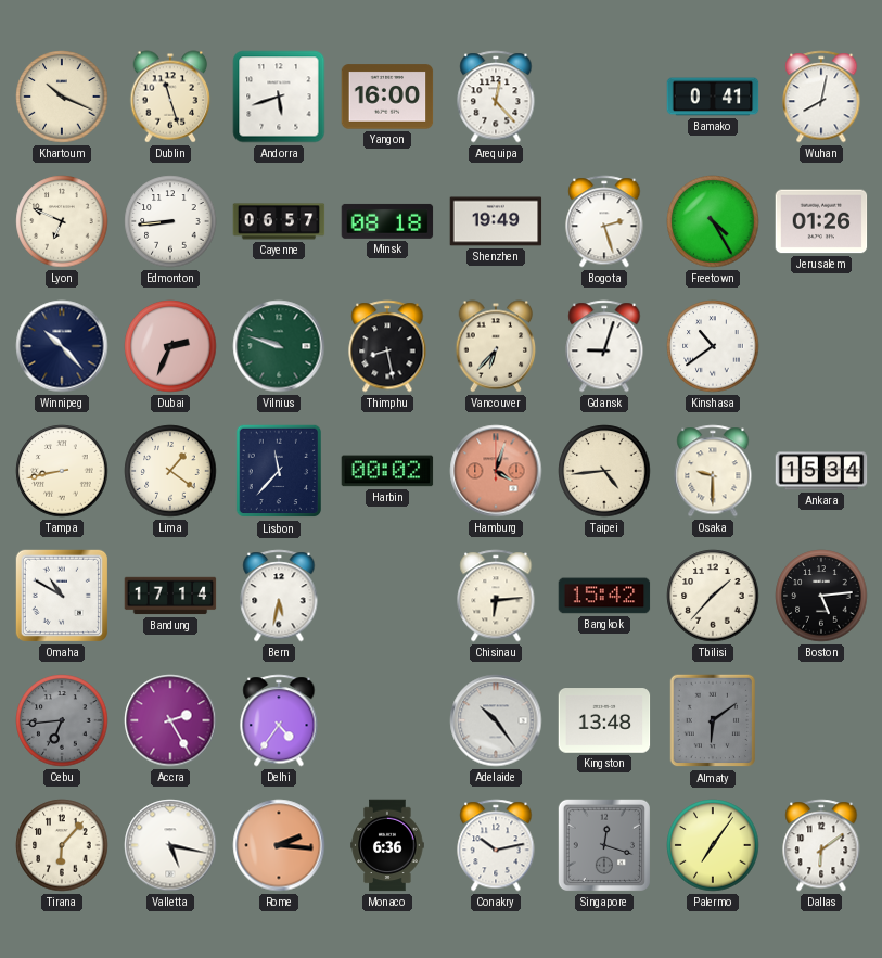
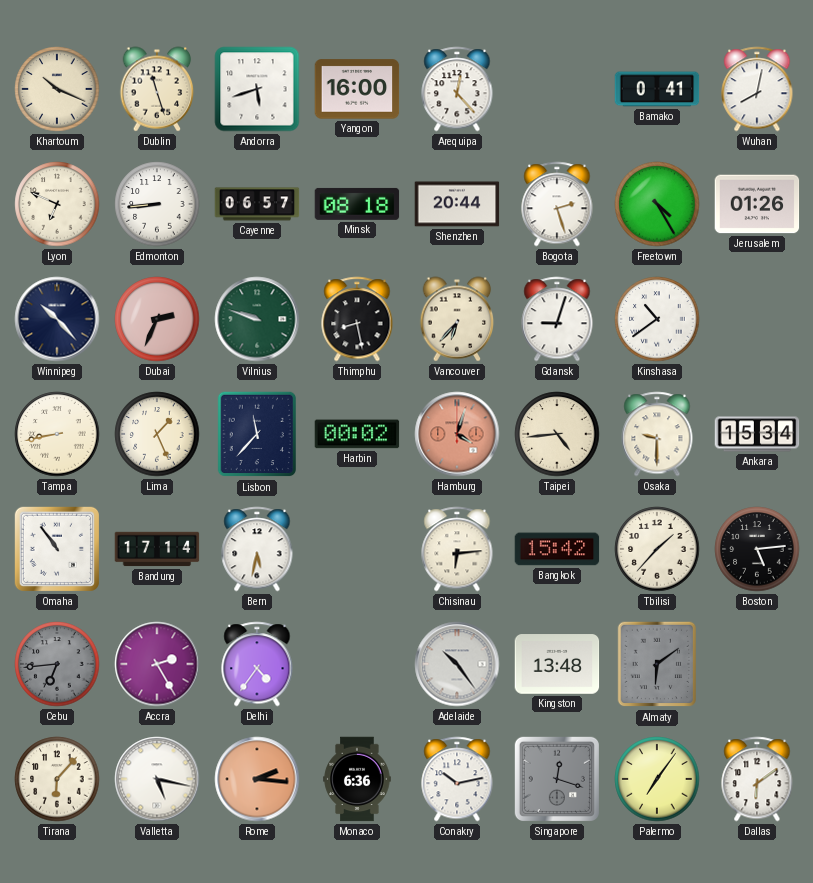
Shenzhen: 19:49 -> 20:44
Lima: 1:21 -> 1:26
Omaha: 10:50 -> 10:54
